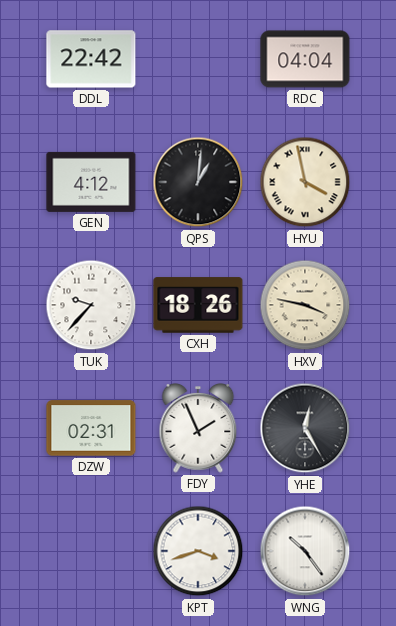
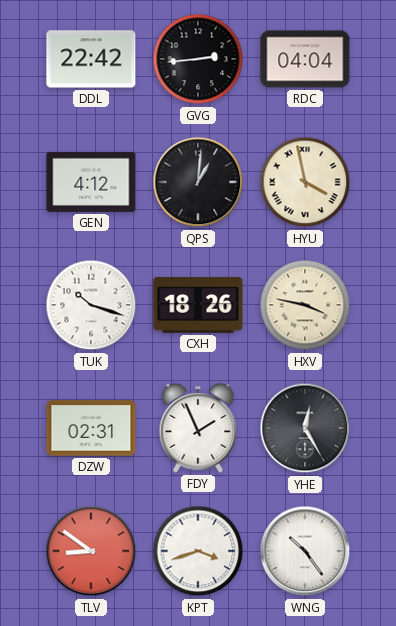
GVG: none -> 2:44
TUK: 9:37 -> 10:18
TLV: none -> 8:51
